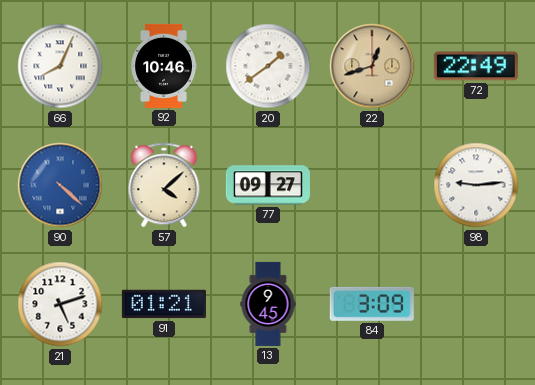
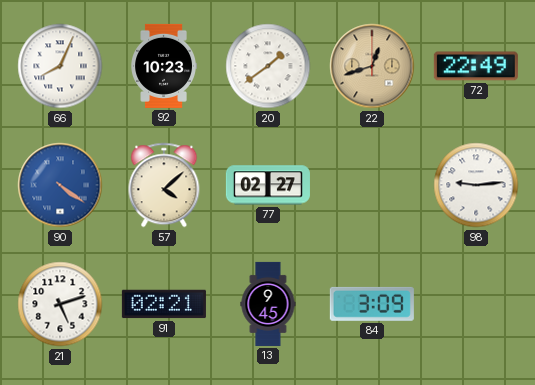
92: 10:46 -> 10:23
90: 4:22 -> 4:21
77: 09:27 -> 02:27
91: 01:21 -> 02:21
